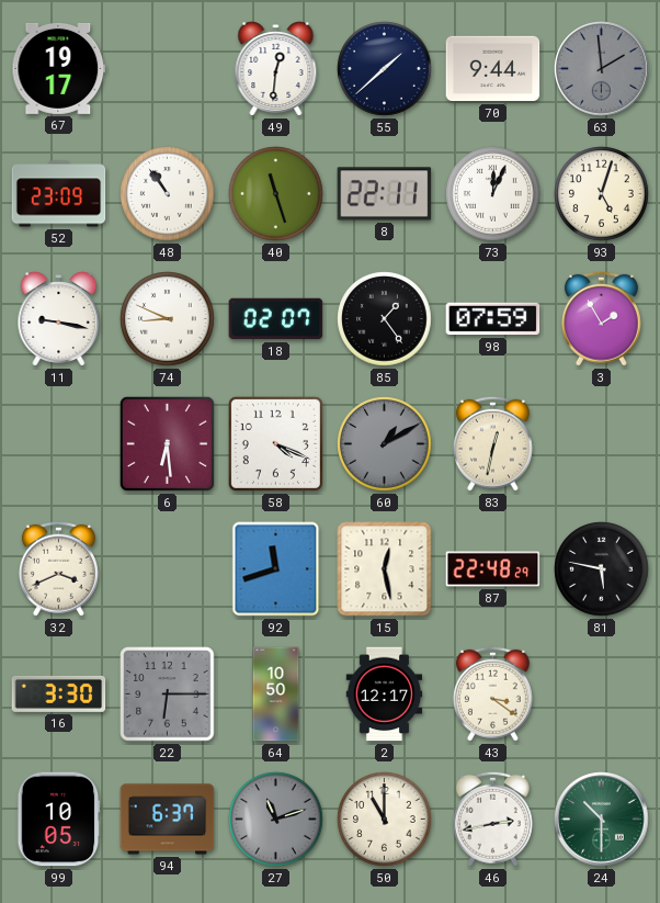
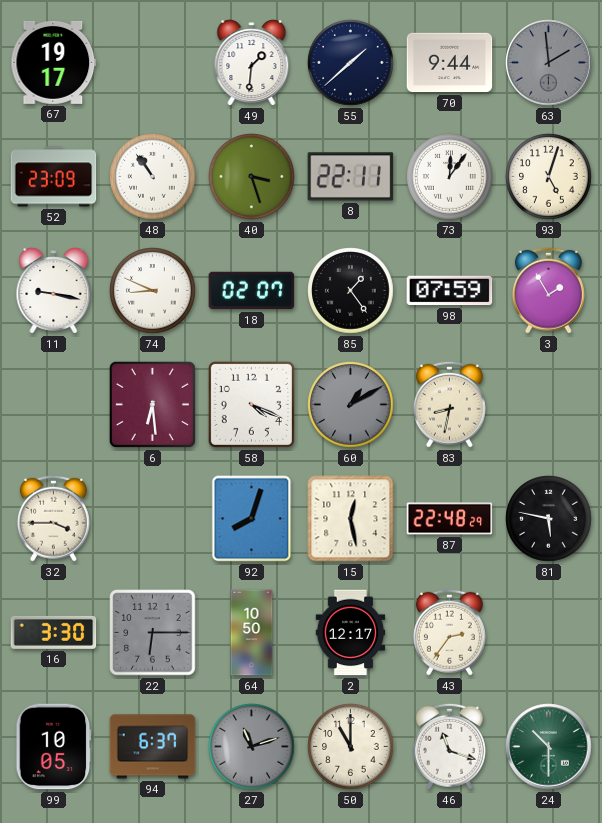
49: 12:31 -> 1:31
40: 11:27 -> 3:27
73: 12:04 -> 12:06
83: 12:32 -> 8:32
32: 3:41 -> 3:45
92: 11:42 -> 8:03
43: 3:21 -> 2:36
46: 2:43 -> 11:18
